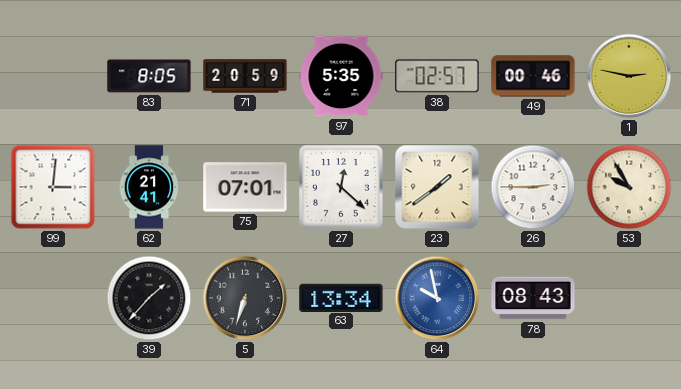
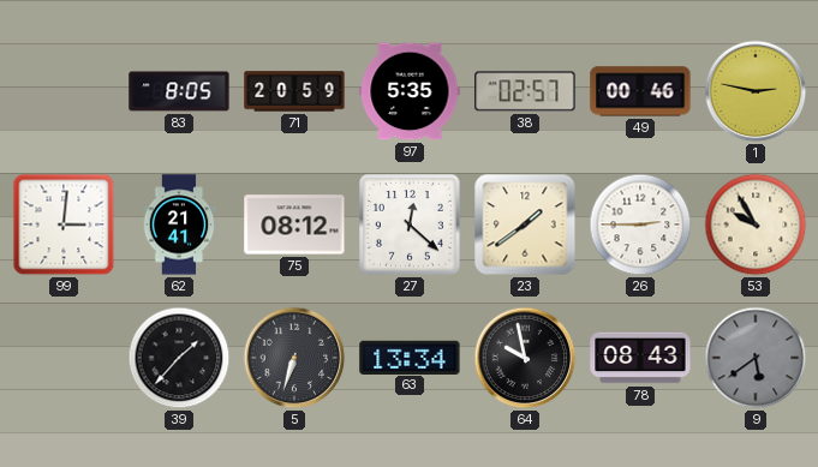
75: 07:01 -> 08:12
64 dial: blue -> black
9: none -> 5:39
